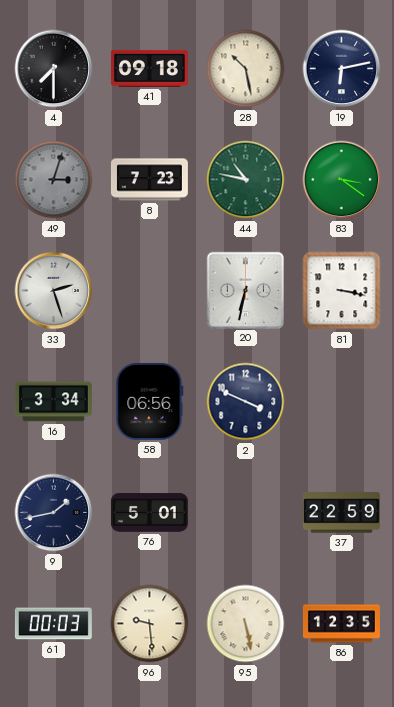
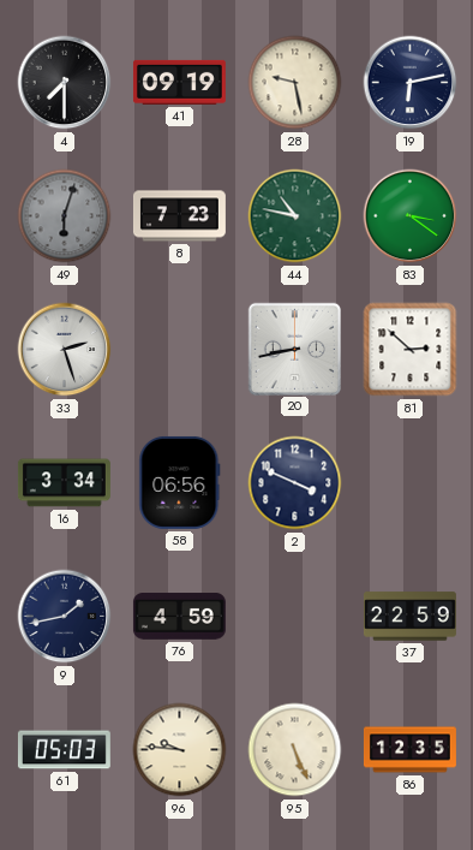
41: 09:18 -> 09:19
28: 10:28 -> 9:28
49: 3:03 -> 6:03
20: 6:32 -> 8:43
81: 3:17 -> 2:52
76: 5:01 -> 4:59
61: 00:03 -> 05:03
96: 9:29 -> 9:46
95: 5:28 -> 5:26
